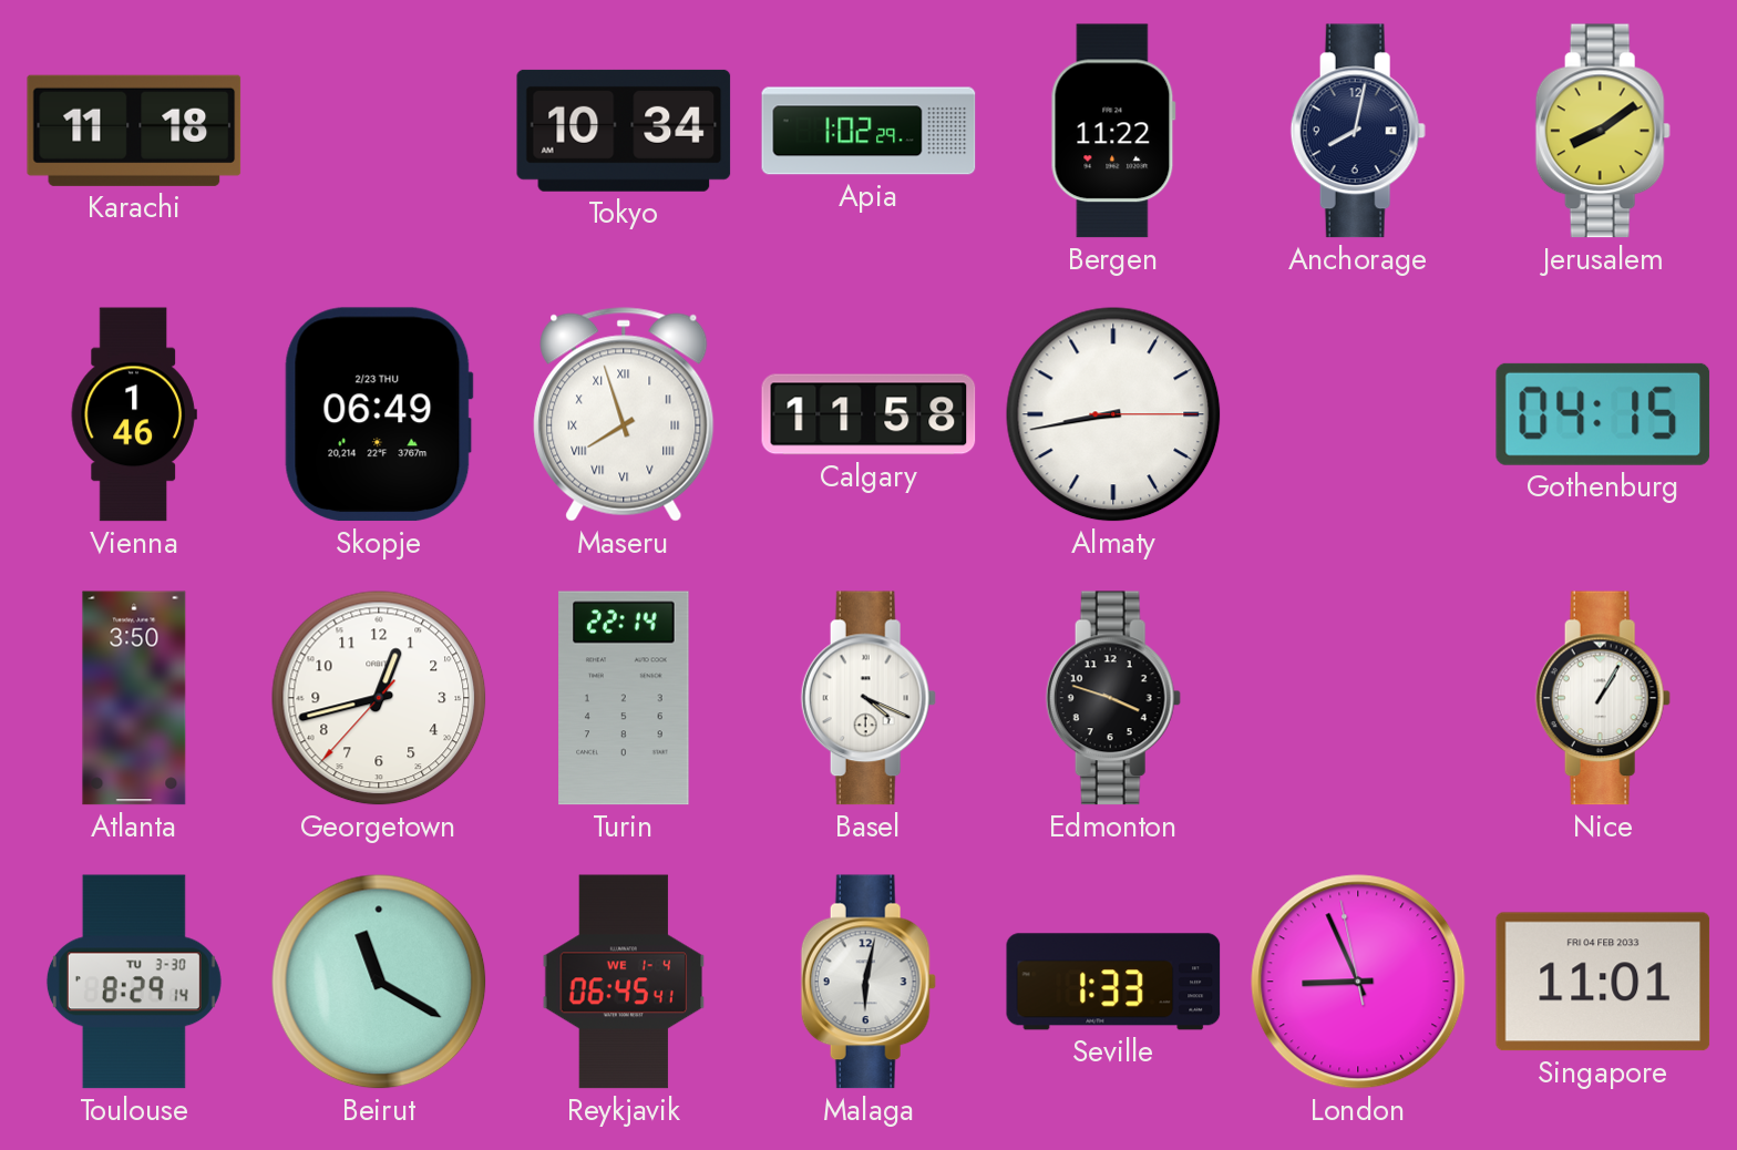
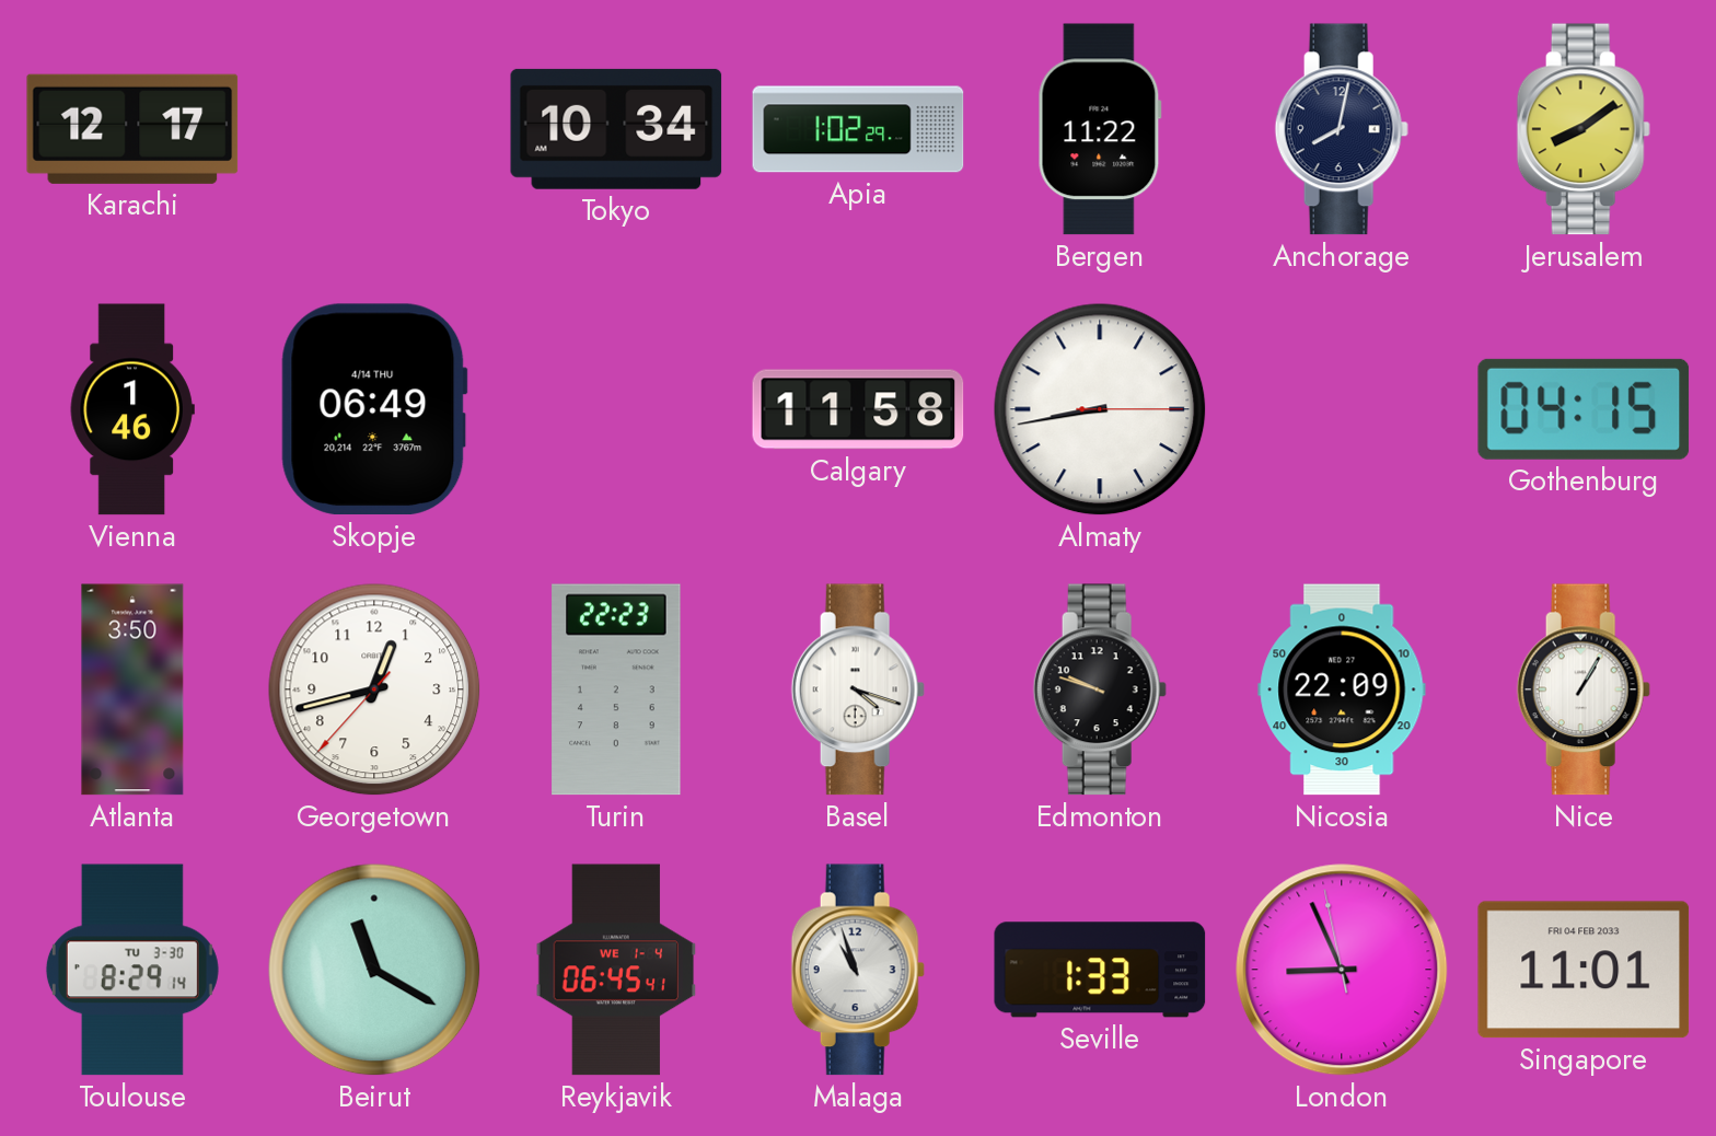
Karachi: 11:18 -> 12:17
Skopje date: 2/23 THU -> 4/14 THU
Maseru: 7:57 -> none
Turin: 22:14 -> 22:23
Basel: 4:19 -> 4:18
Edmonton: 3:48 -> 9:48
Nicosia: none -> 22:09
Malaga: 6:02 -> 10:57
